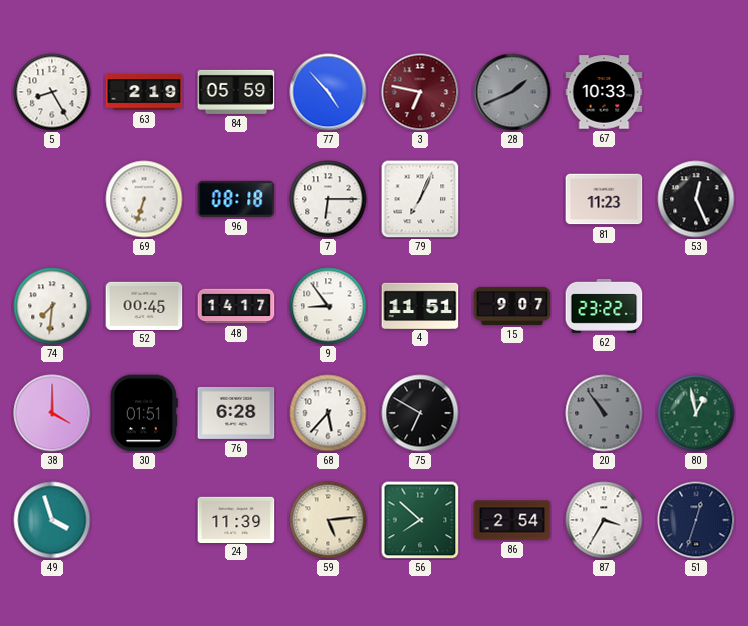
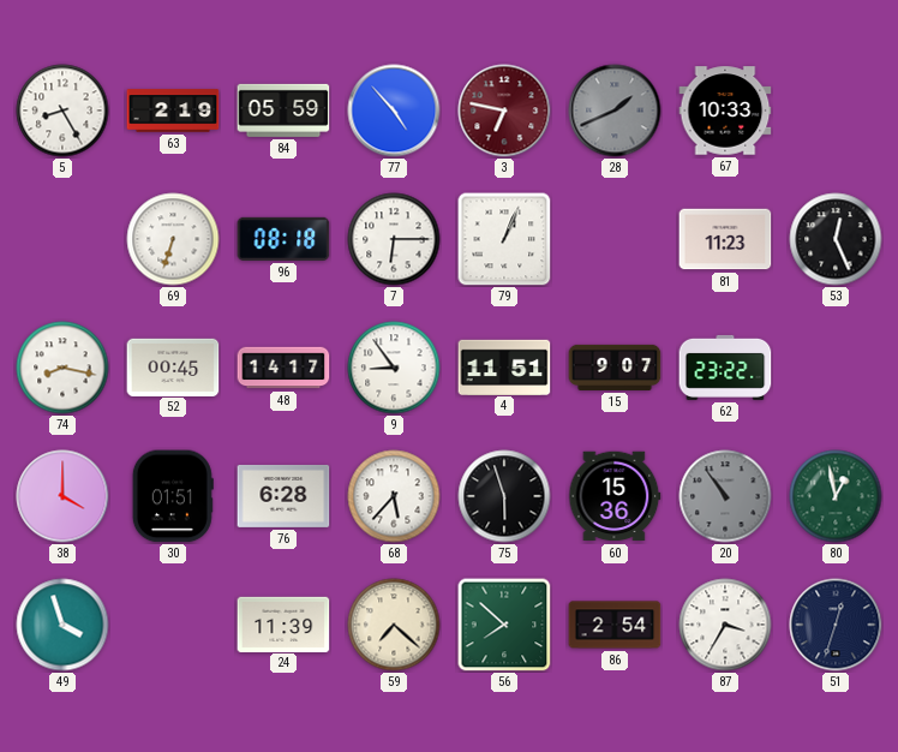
79: 7:04 -> 1:04
74: 7:31 -> 8:17
75: 6:50 -> 5:57
60: none -> 15:36
59: 5:14 -> 7:22
